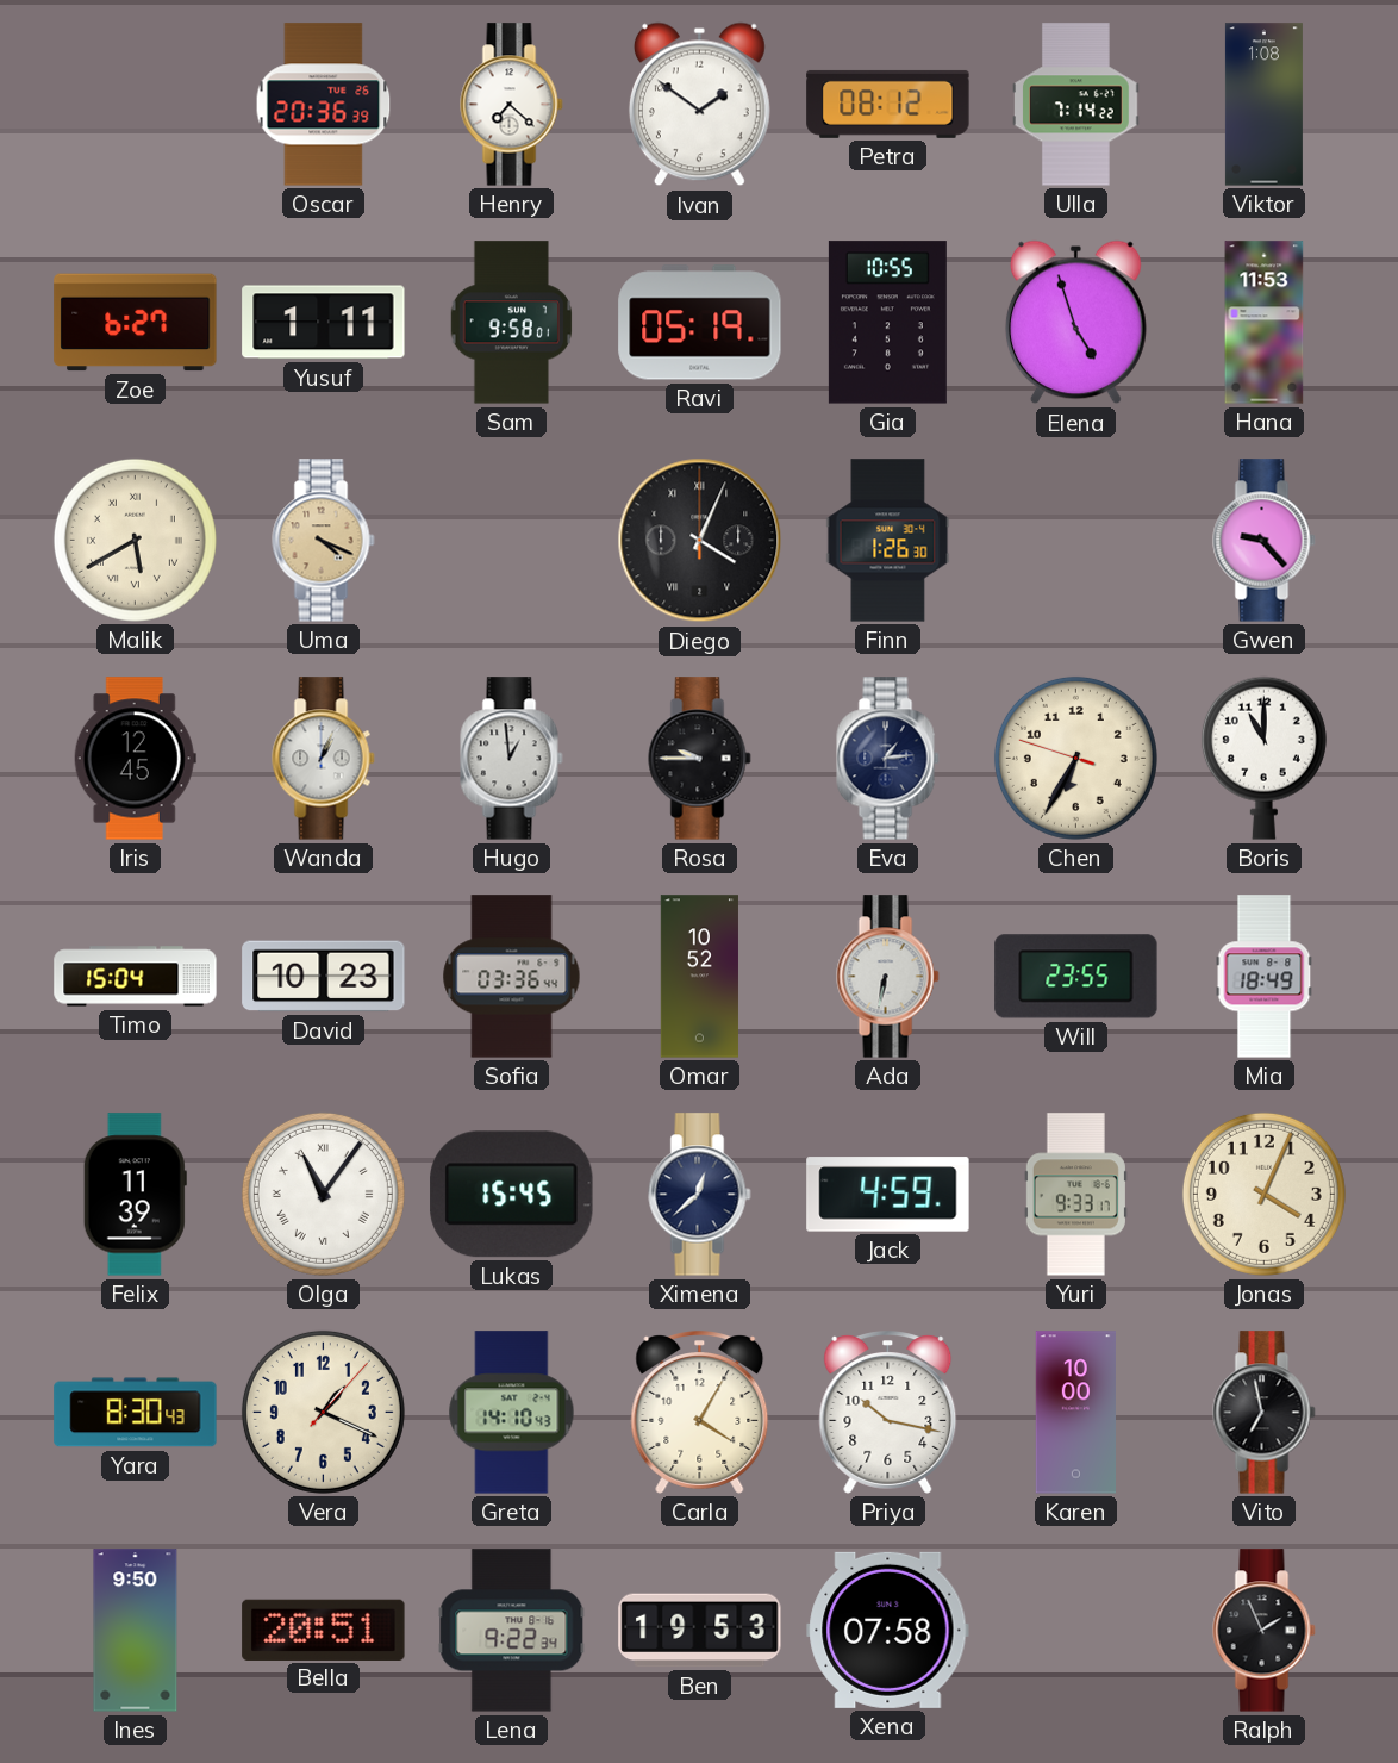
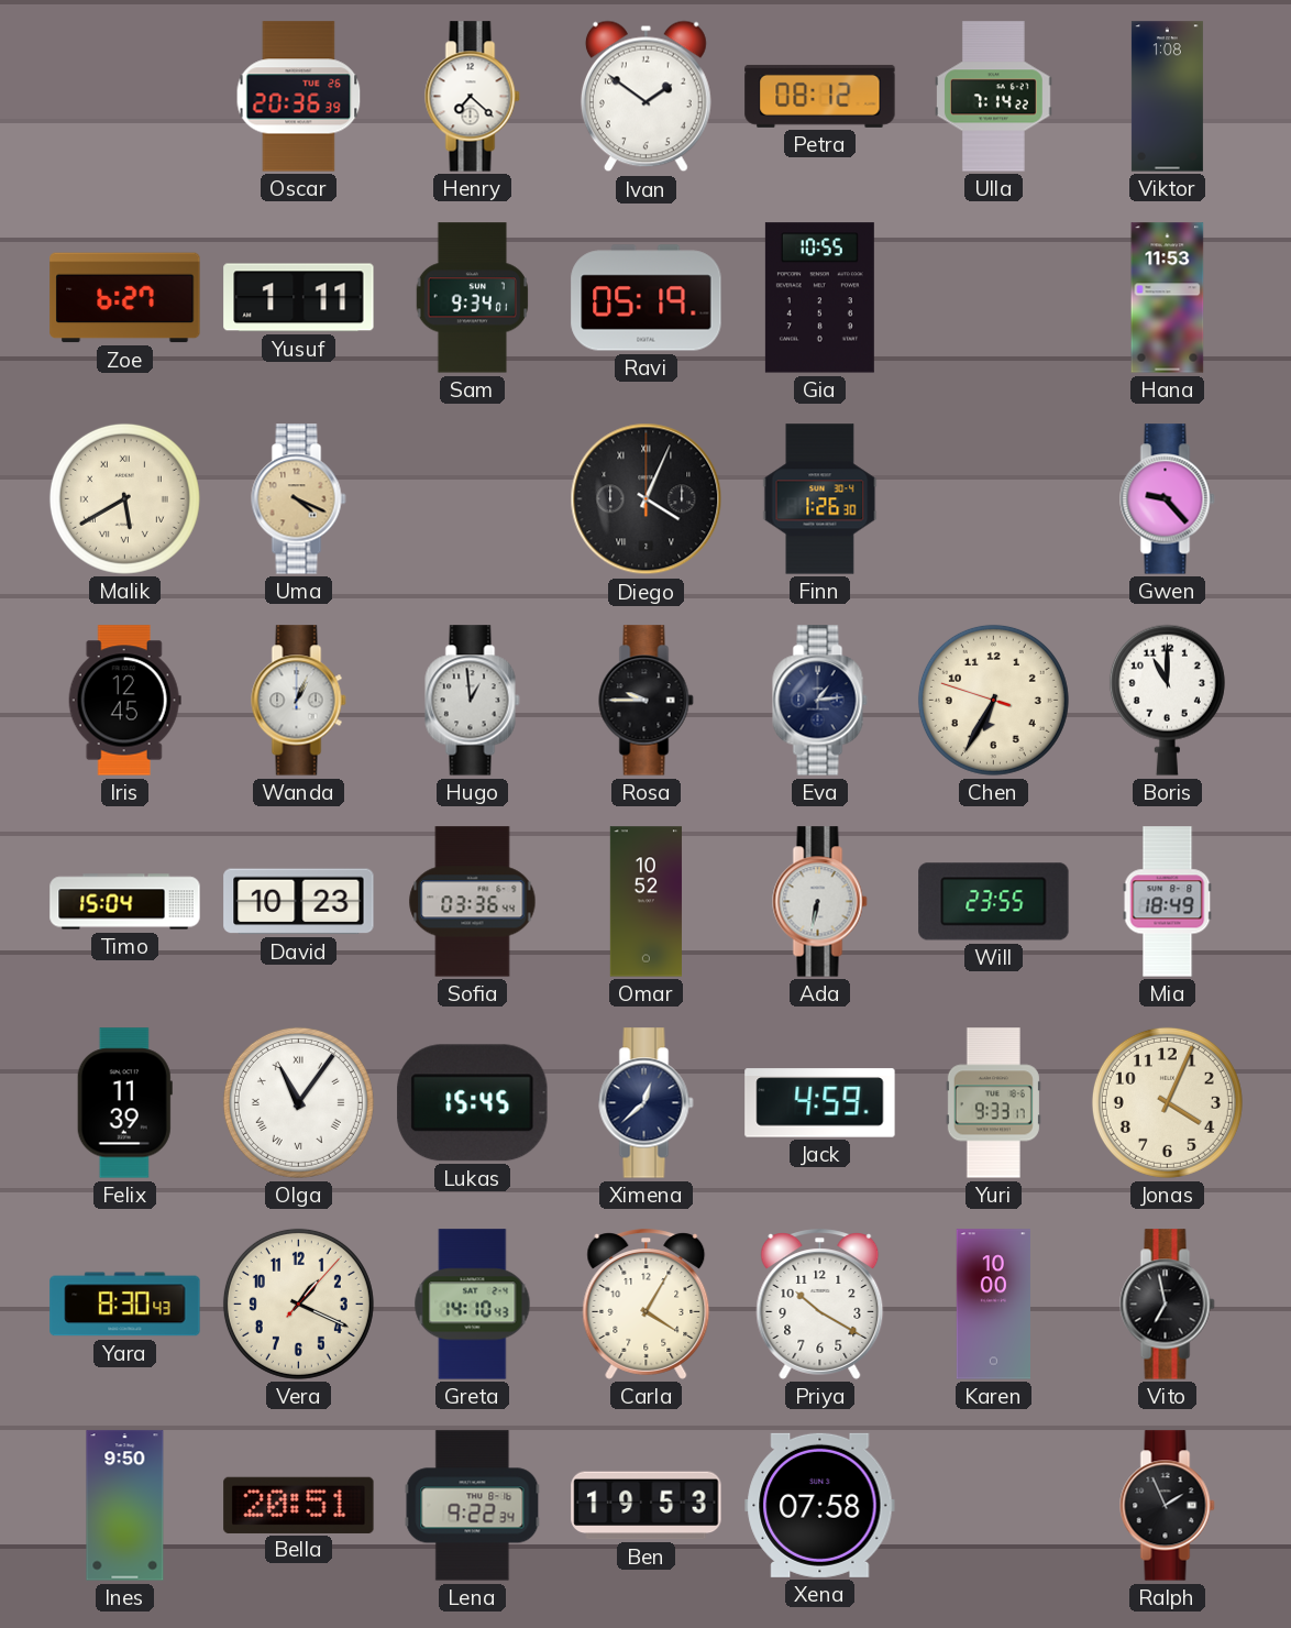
Sam: 9:58 -> 9:34
Elena: 4:57 -> none
Priya: 10:17 -> 10:20
